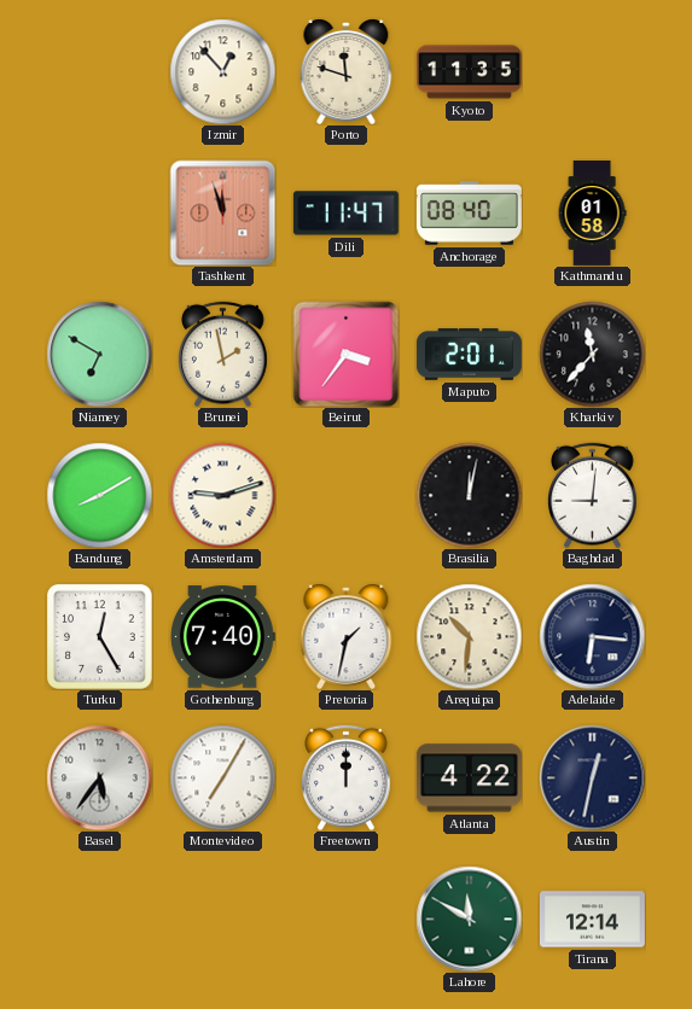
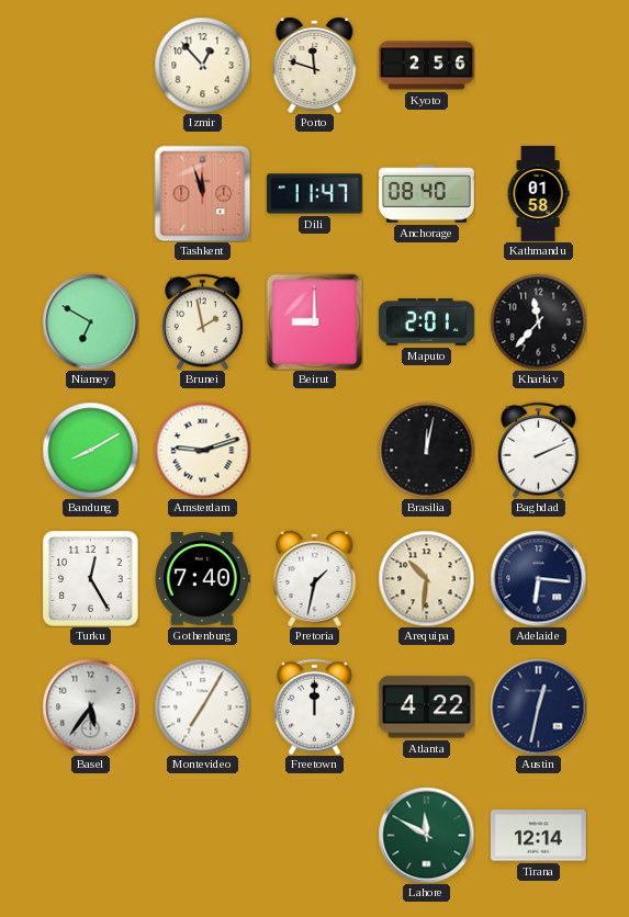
Kyoto: 11:35 -> 2:56
Beirut: 3:36 -> 9:00
Baghdad: 9:01 -> 2:11
